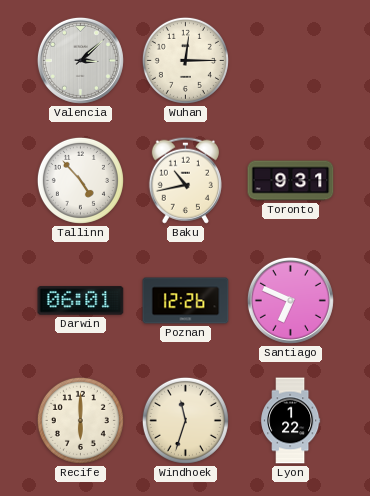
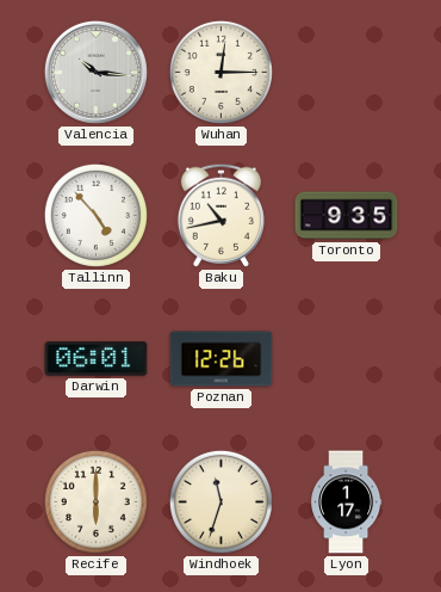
Valencia: 3:08 -> 10:16
Toronto: 9:31 -> 9:35
Santiago: 6:49 -> none
Lyon: 1:22 -> 1:17
